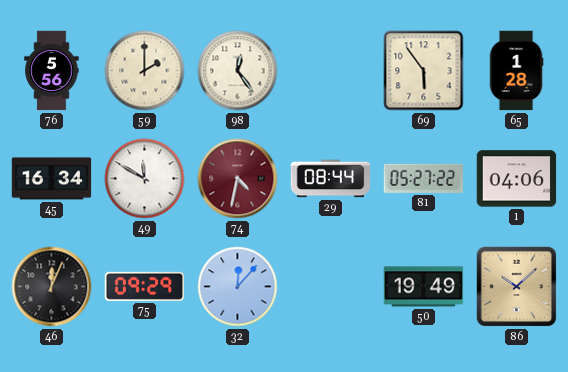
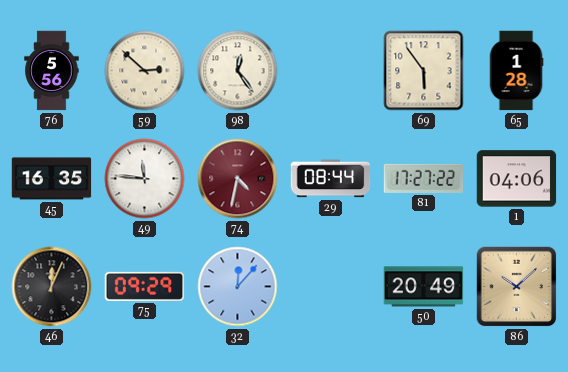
59: 2:00 -> 2:52
45: 16:34 -> 16:35
49: 11:50 -> 11:46
81: 05:27 -> 17:27
50: 19:49 -> 20:49
